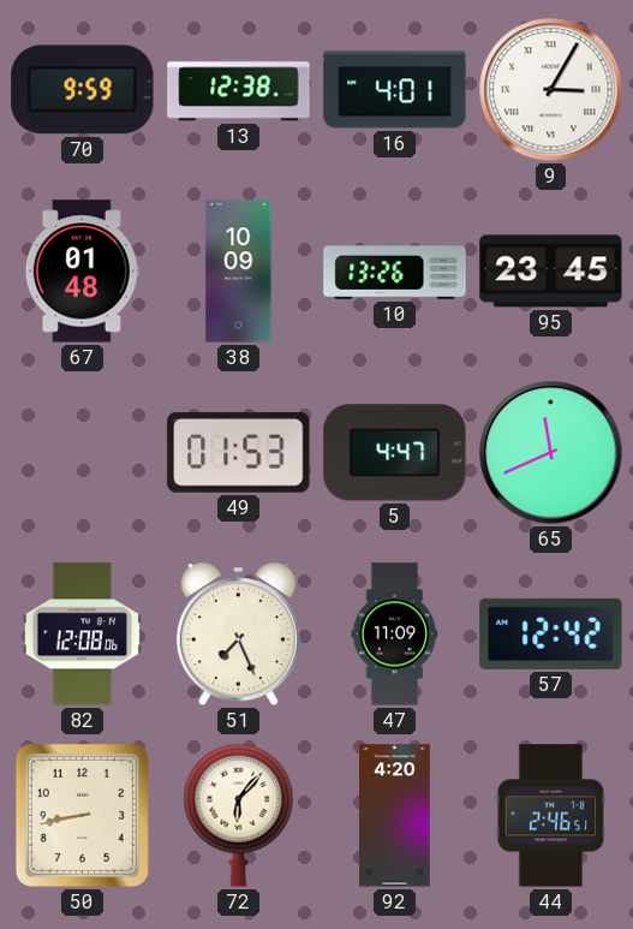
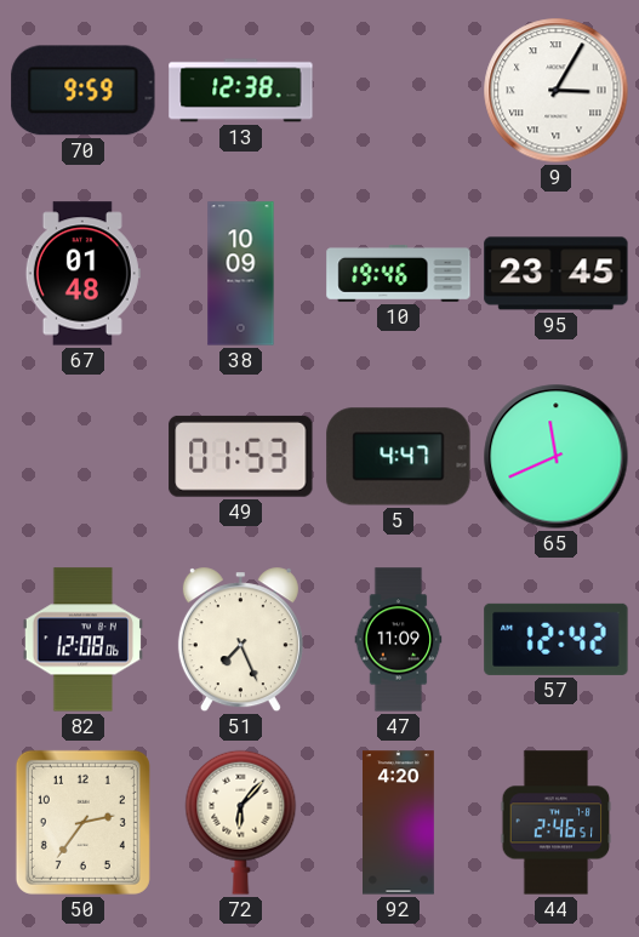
16: 4:01 -> none
10: 13:26 -> 19:46
50: 8:43 -> 2:36
